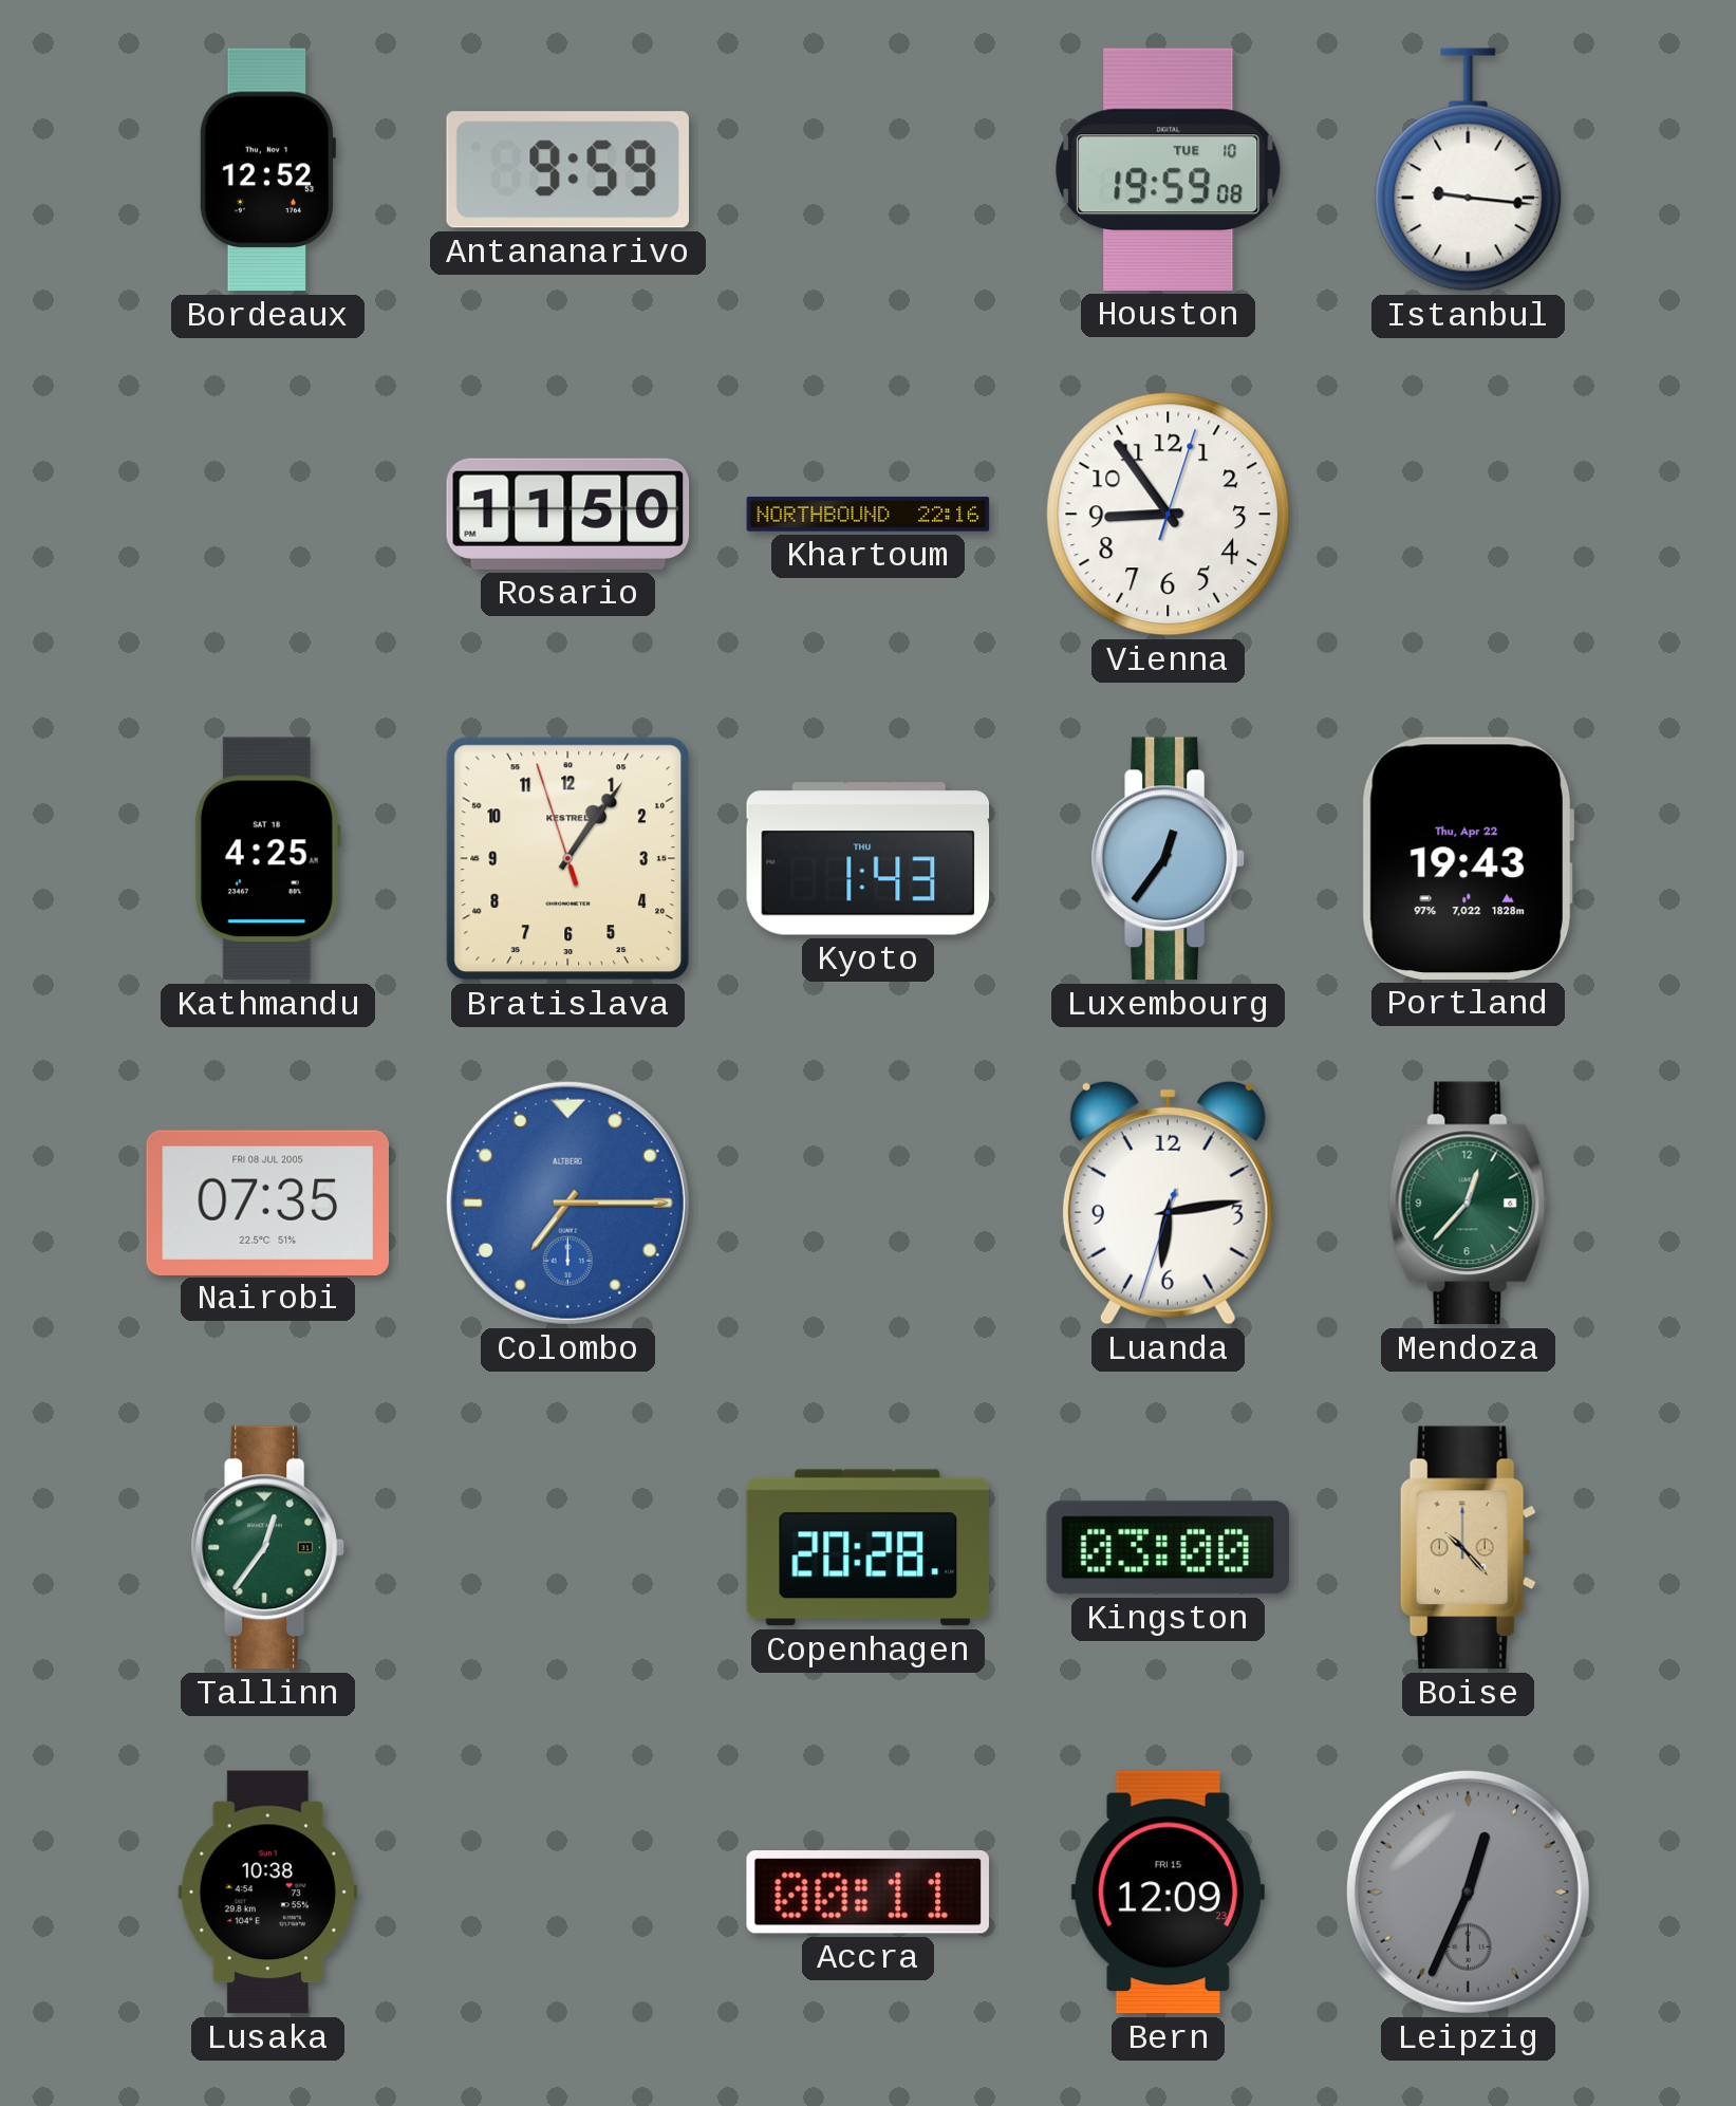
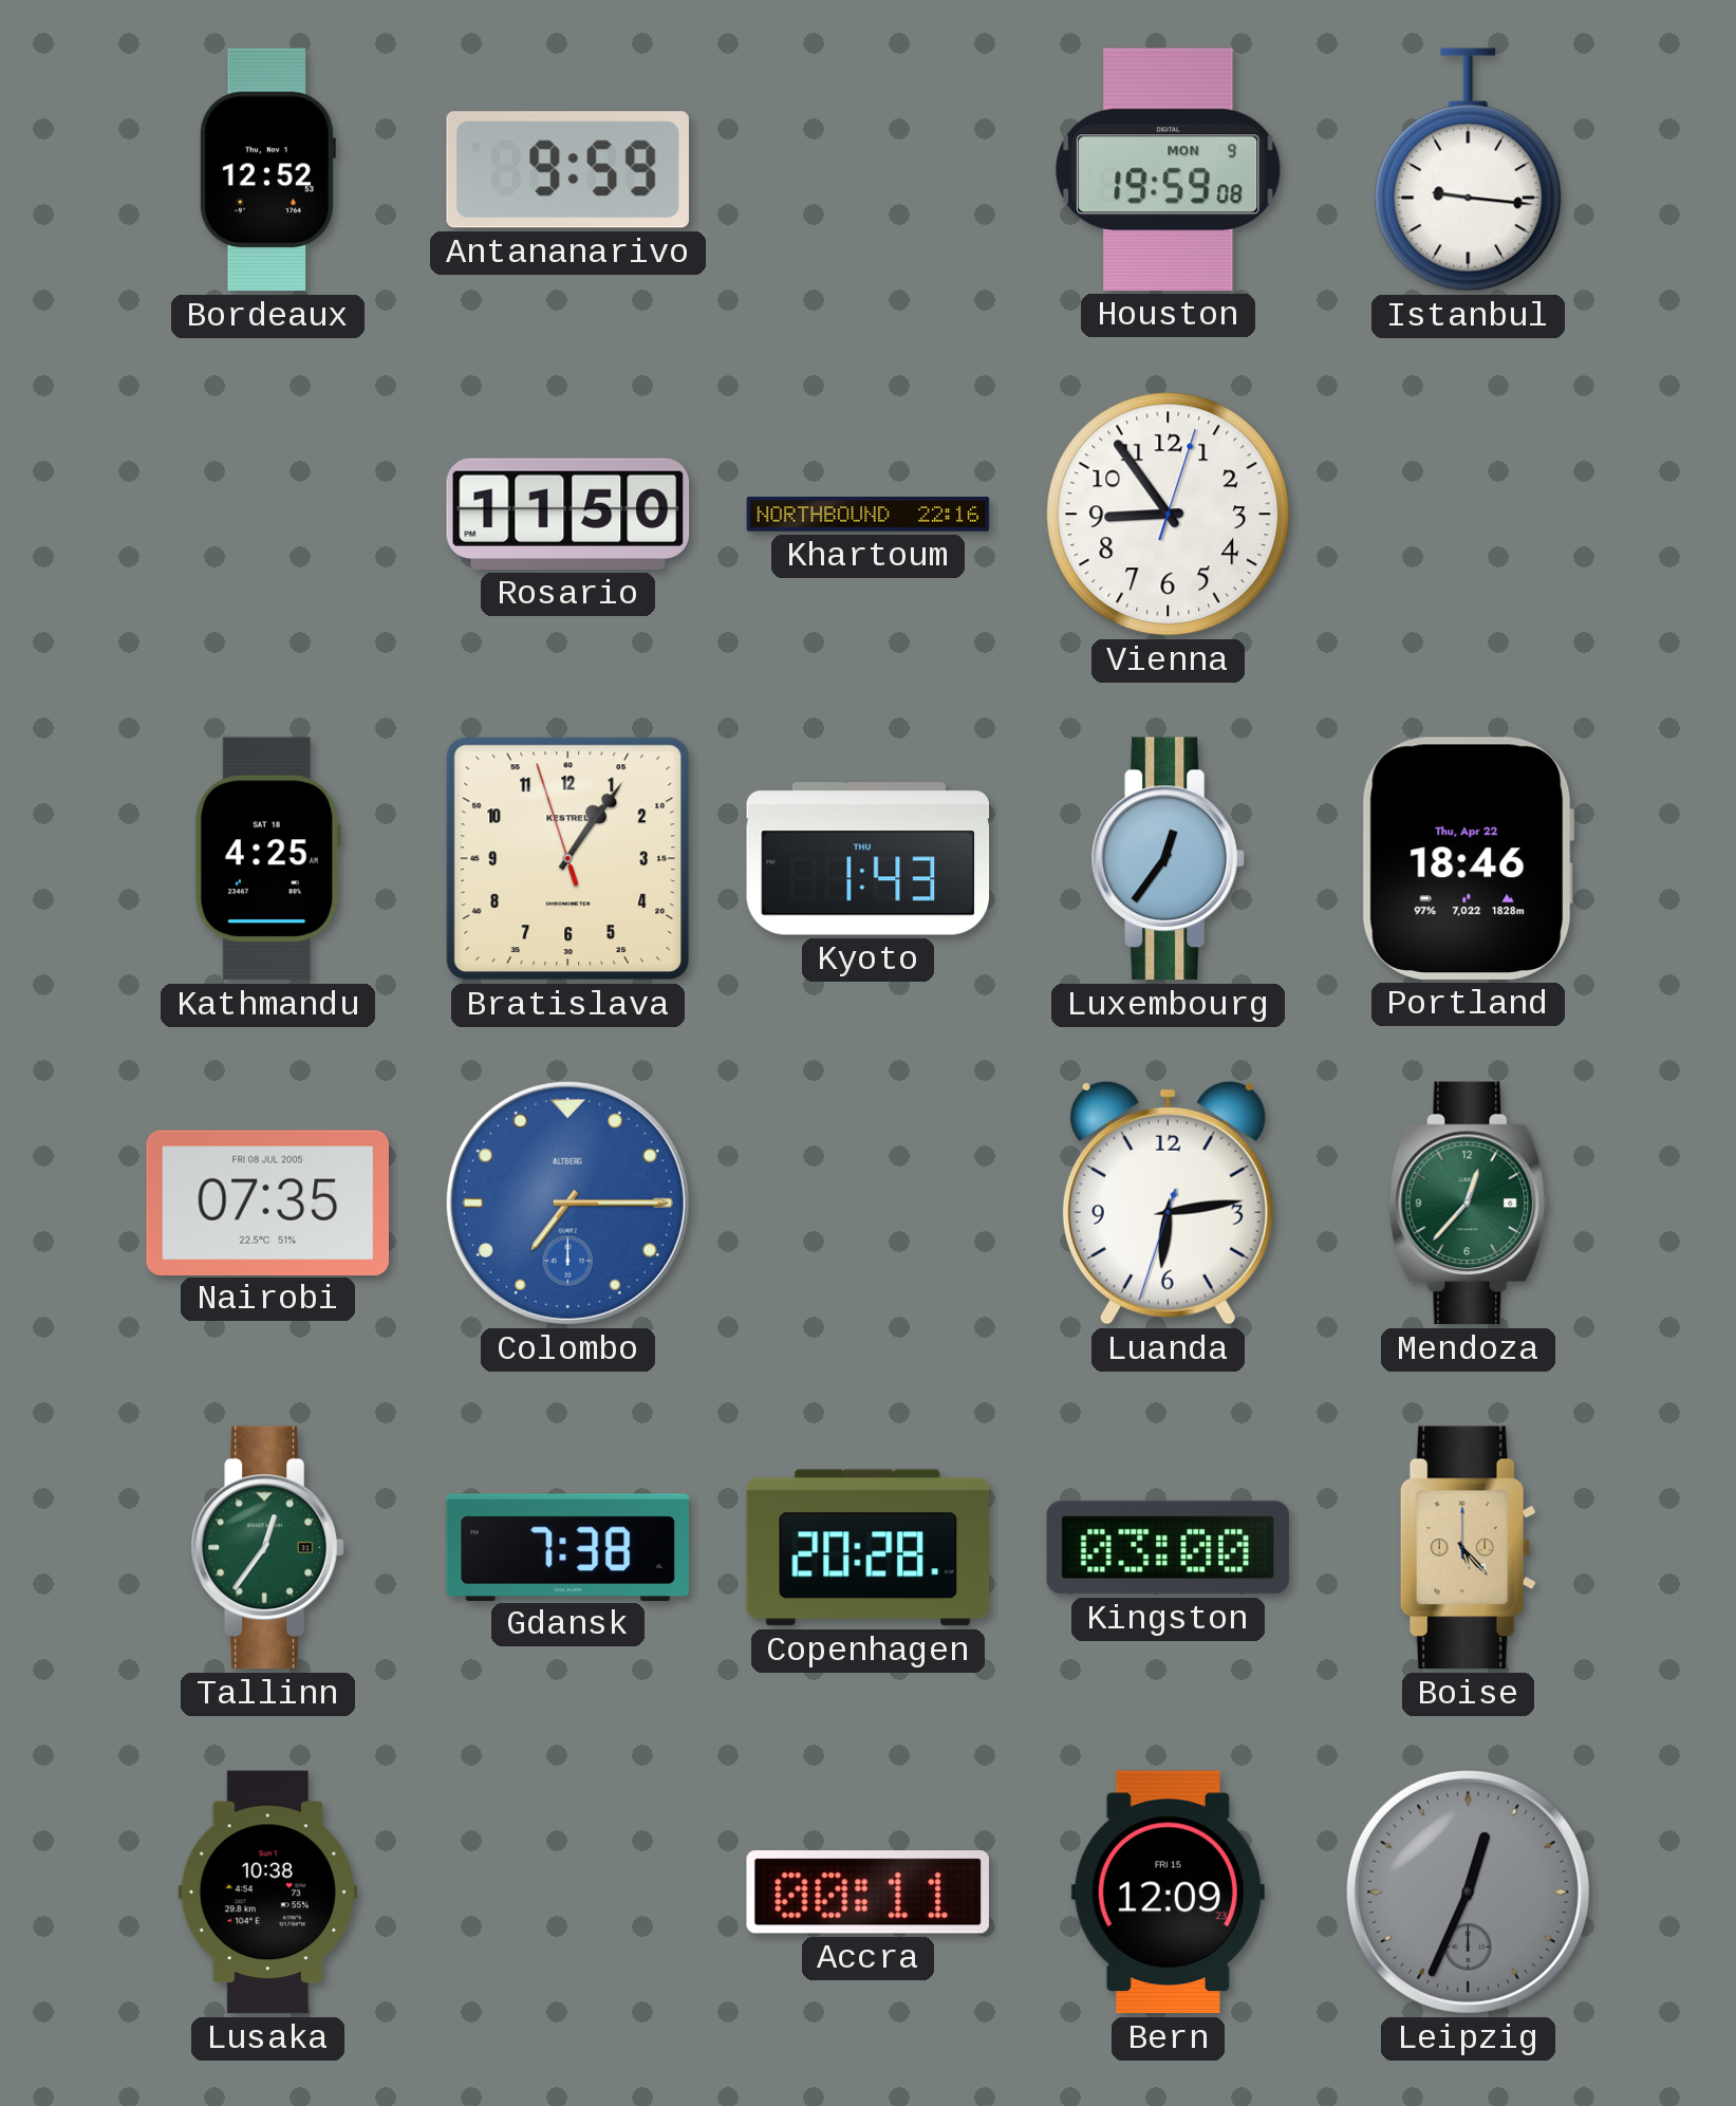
Houston date: TUE 10 -> MON 9
Portland: 19:43 -> 18:46
Gdansk: none -> 7:38
Boise: 10:23 -> 5:23
